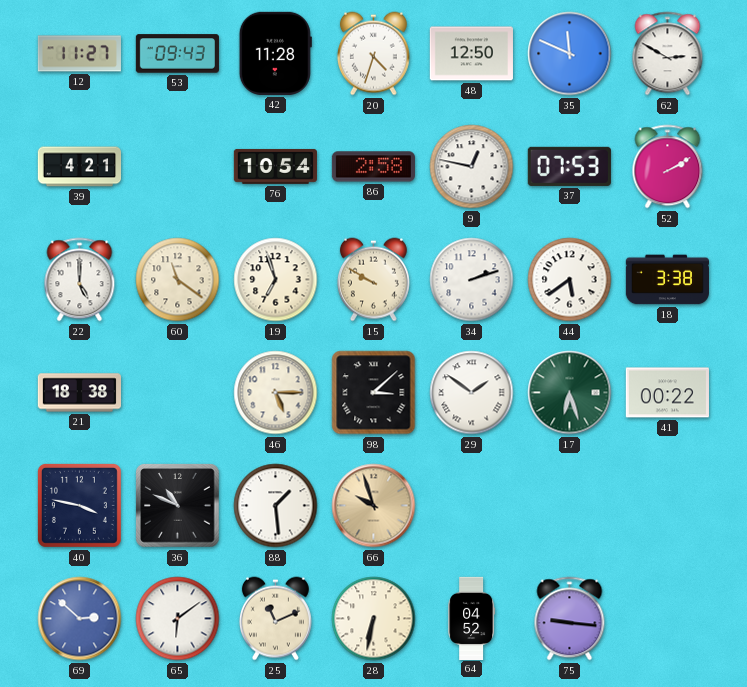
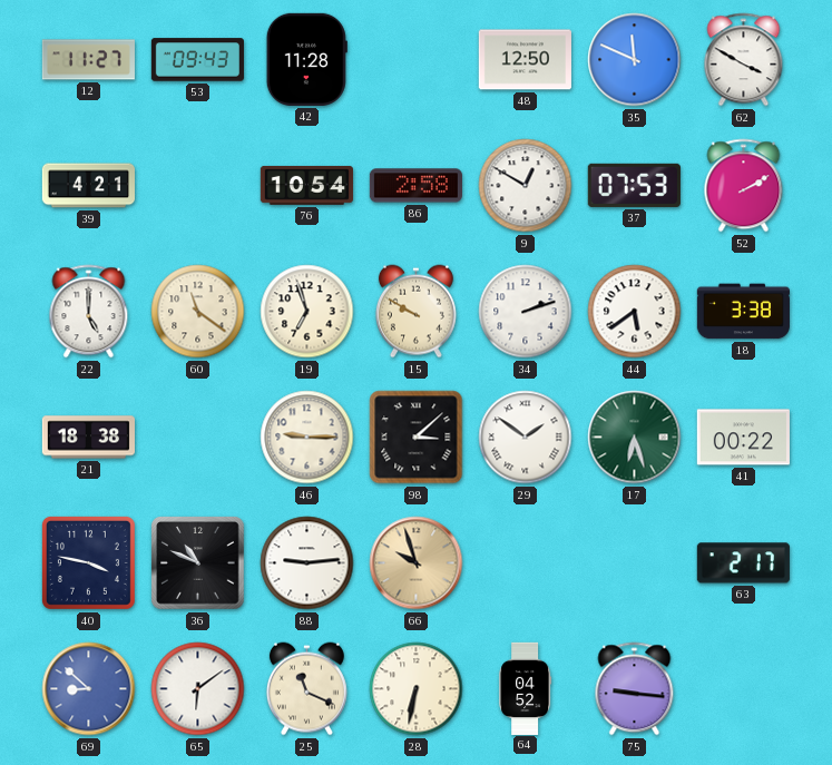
20: 4:33 -> none
62: 2:50 -> 3:50
9: 12:47 -> 12:50
46: 5:15 -> 9:15
88: 1:29 -> 9:14
63: none -> 2:17
69: 2:52 -> 8:52
25: 11:11 -> 11:19
